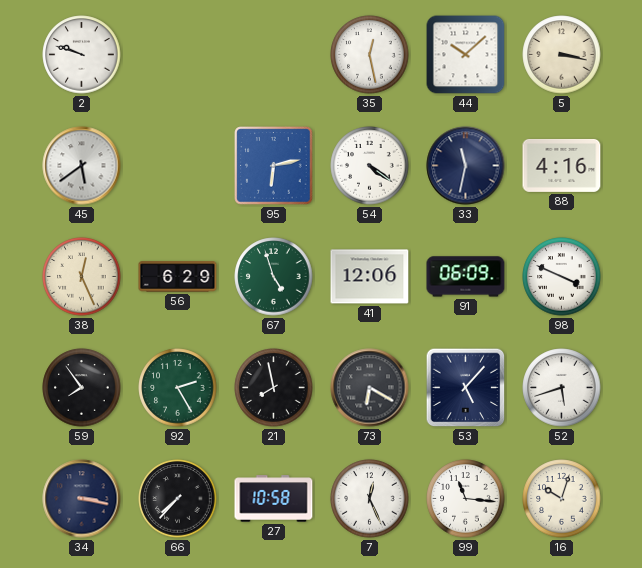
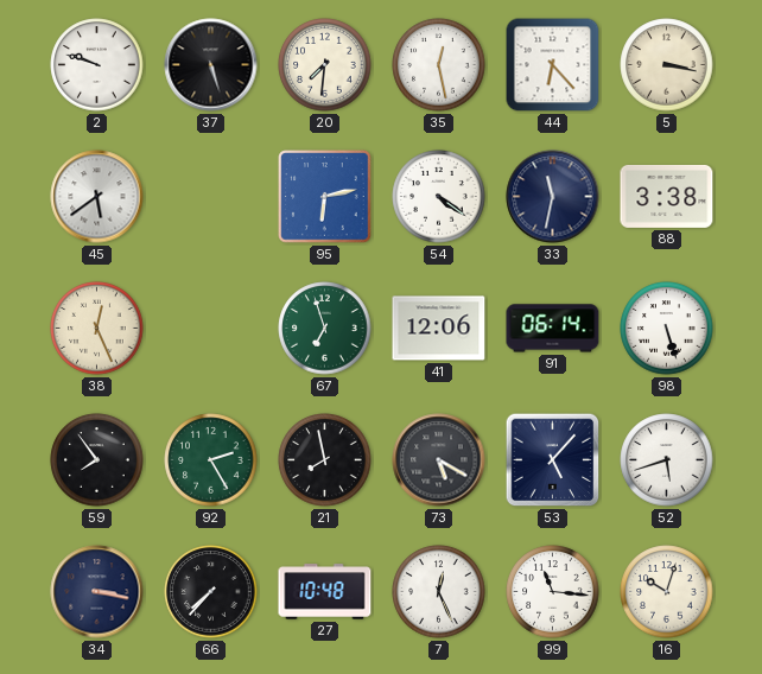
37: none -> 5:27
20: none -> 7:31
44: 10:08 -> 6:23
88: 4:16 -> 3:38
56: 6:29 -> none
67: 4:57 -> 6:57
91: 06:09 -> 06:14
98: 3:49 -> 5:27
73: 6:20 -> 5:20
27: 10:58 -> 10:48
